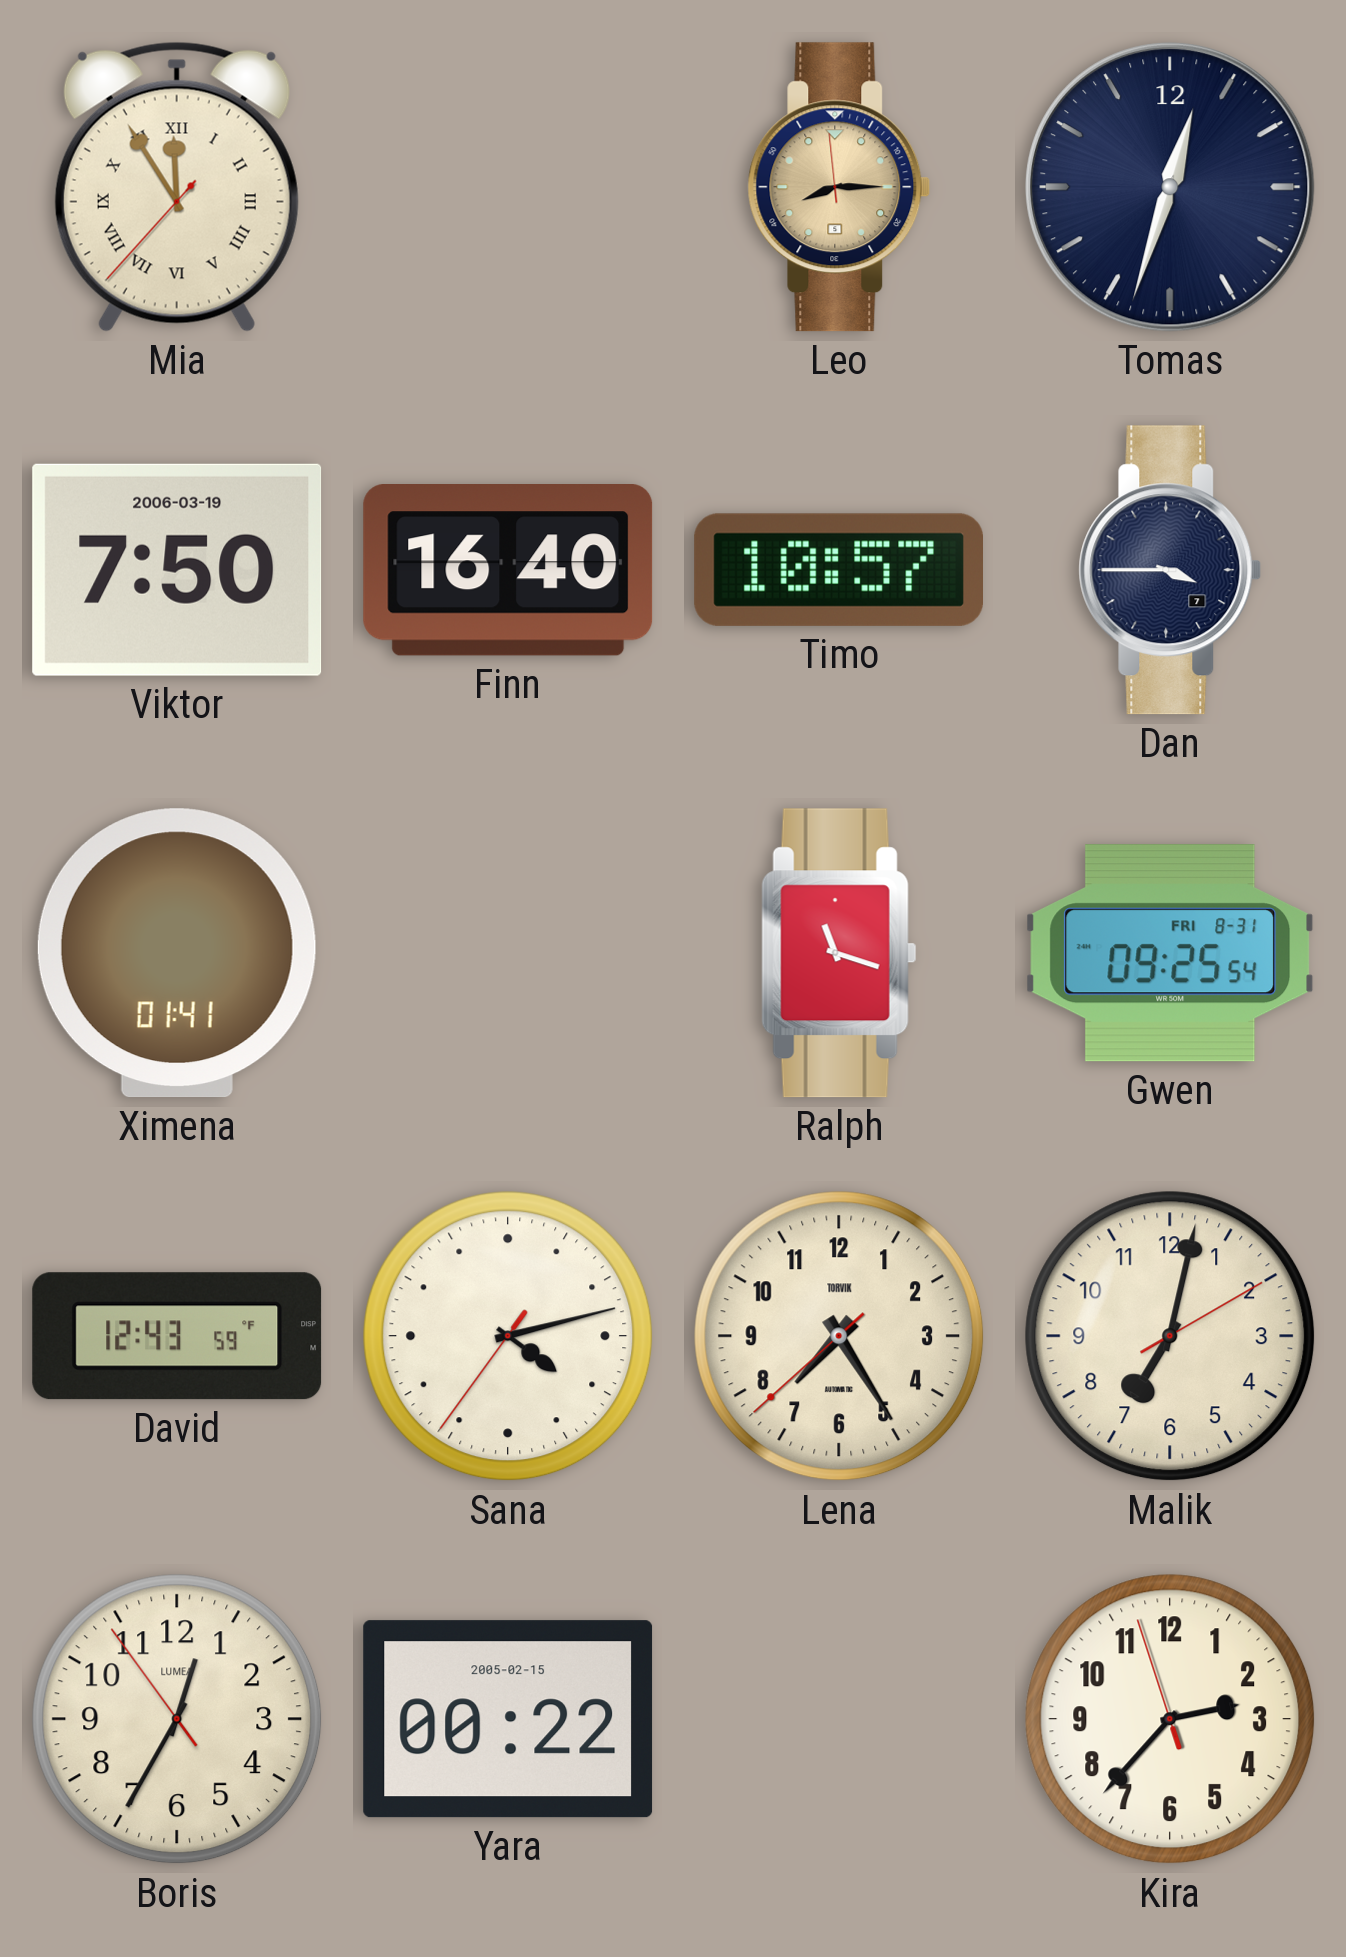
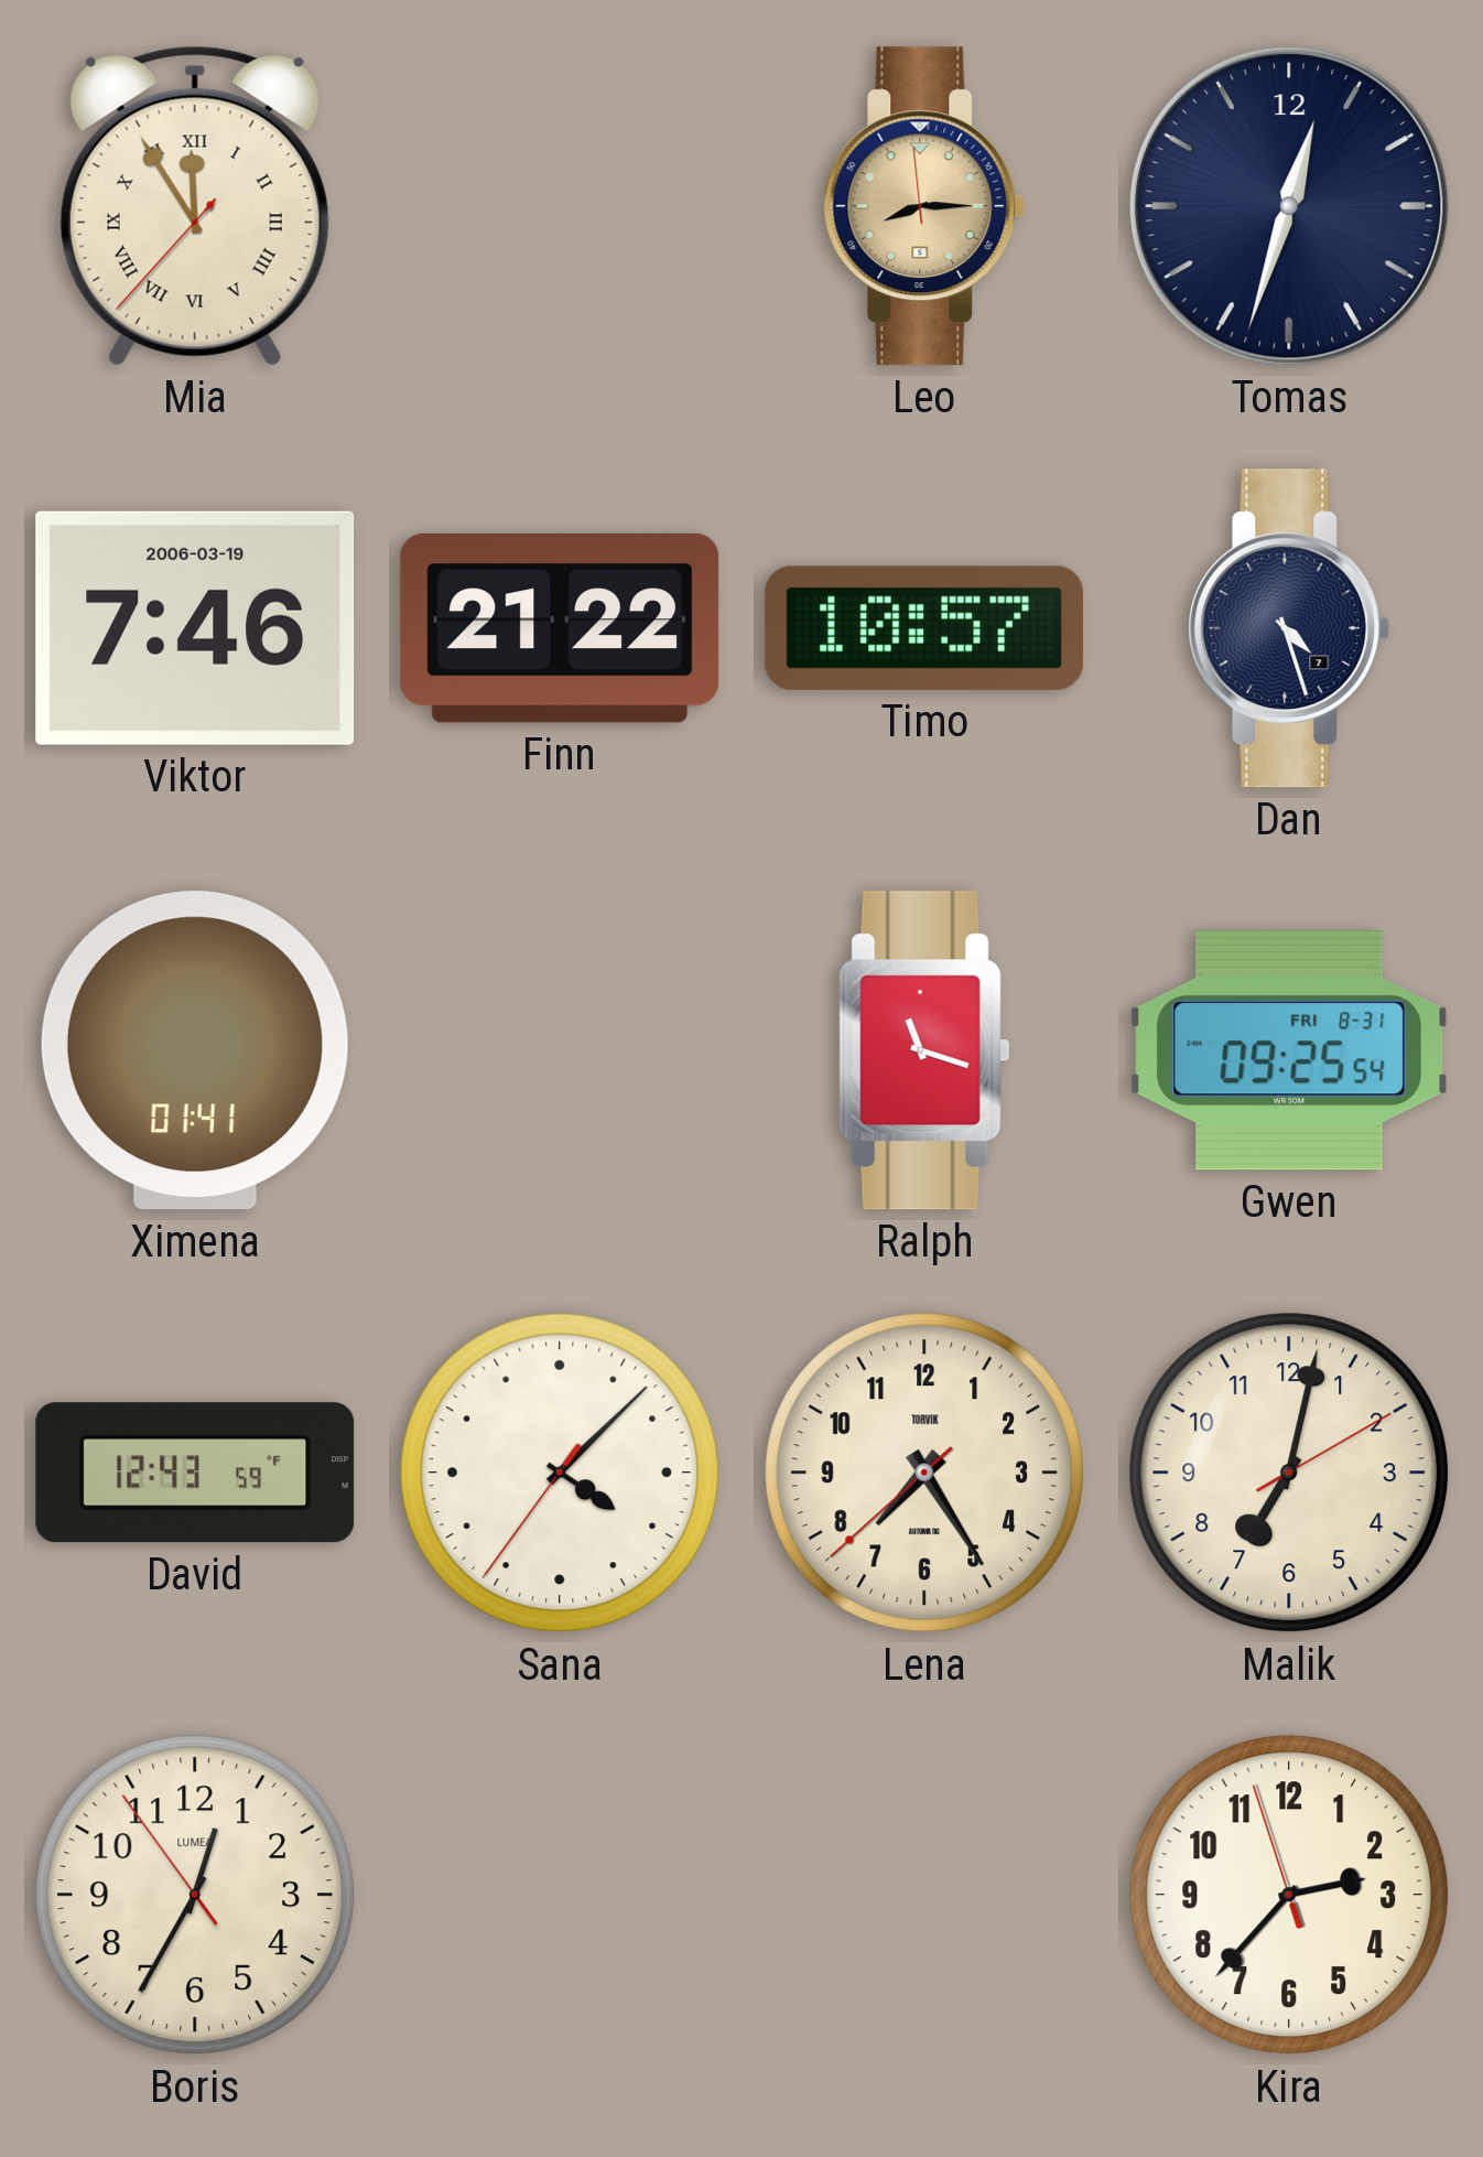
Viktor: 7:50 -> 7:46
Finn: 16:40 -> 21:22
Dan: 3:45 -> 4:27
Sana: 4:12 -> 4:07
Yara: 00:22 -> none
